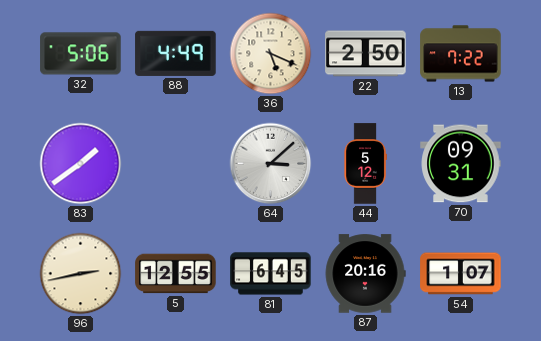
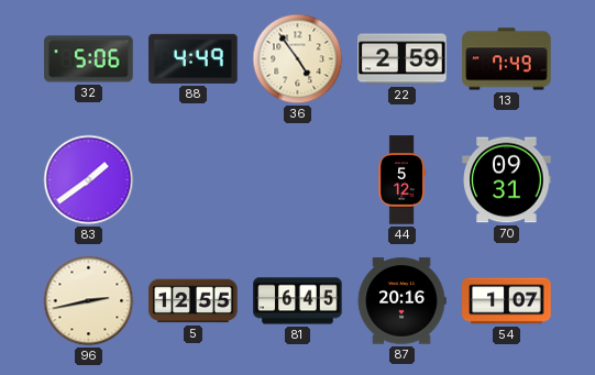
36: 5:19 -> 4:54
22: 2:50 -> 2:59
13: 7:22 -> 7:49
64: 3:08 -> none
